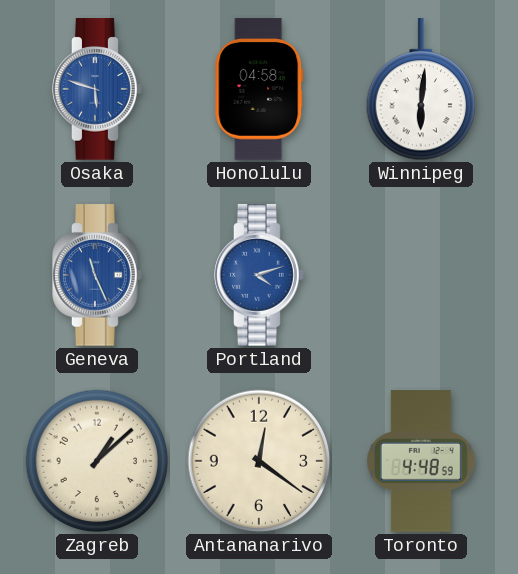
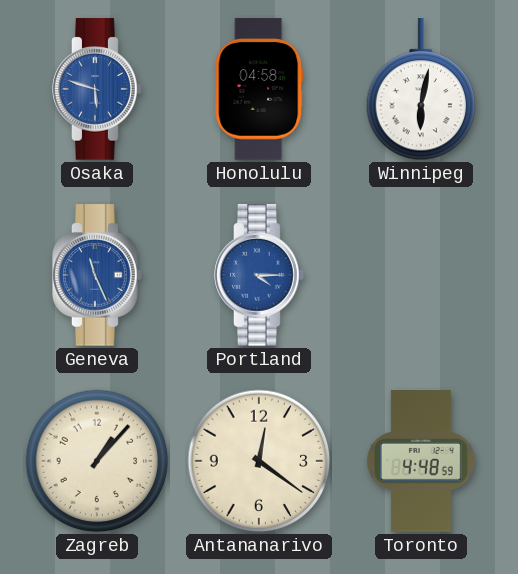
Winnipeg: 6:01 -> 6:02
Portland: 4:12 -> 4:15
Zagreb: 1:08 -> 1:07
